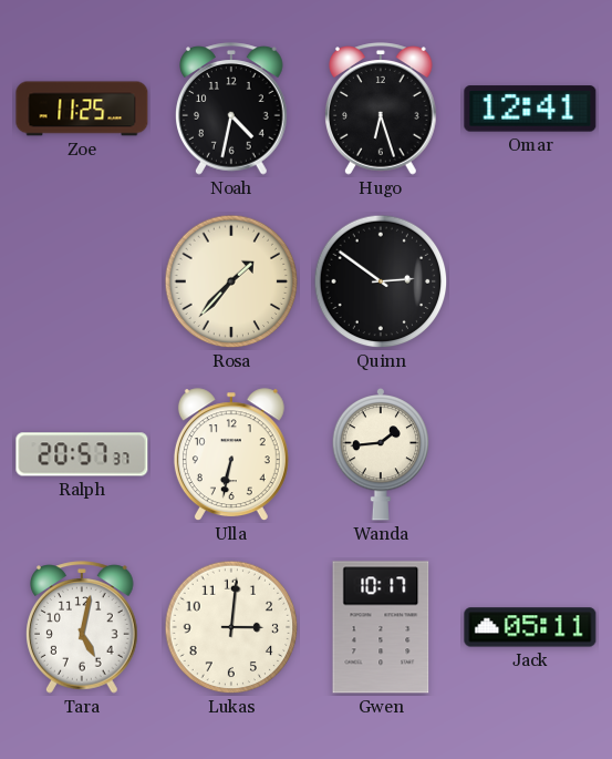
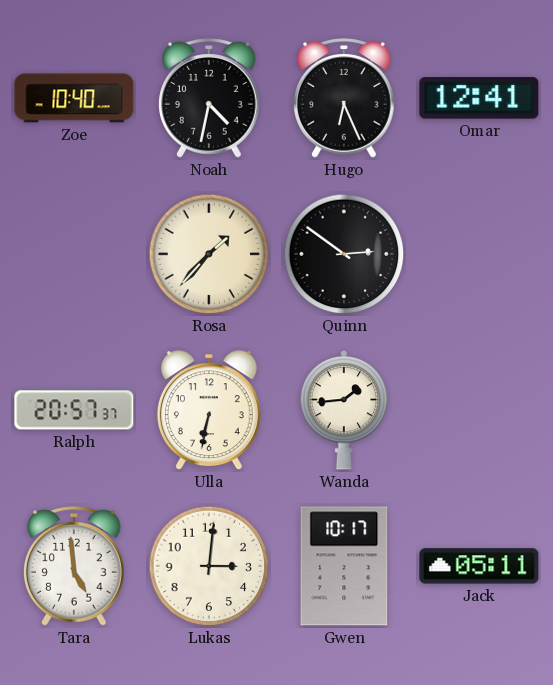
Zoe: 11:25 -> 10:40
Hugo: 6:27 -> 6:26
Tara: 5:02 -> 4:59
